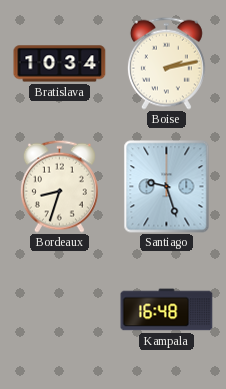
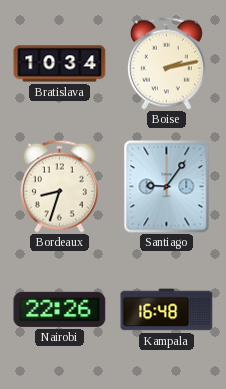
Santiago: 9:27 -> 9:06
Nairobi: none -> 22:26
